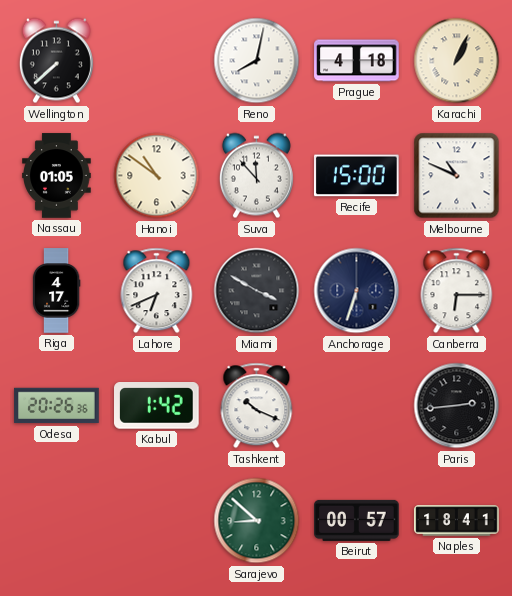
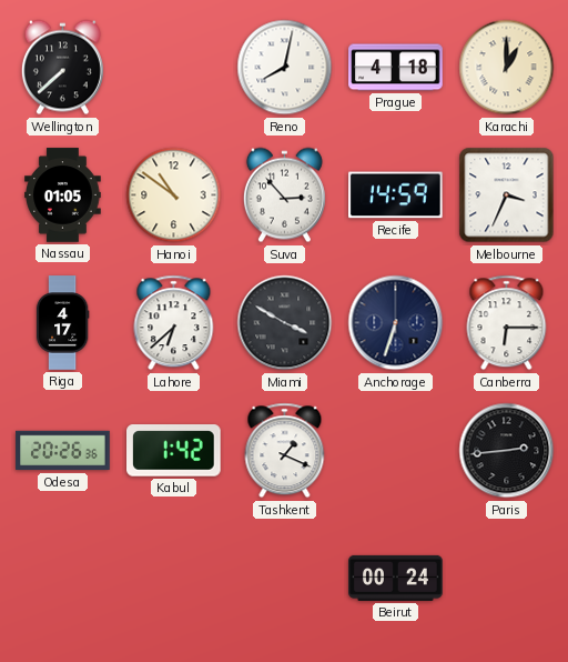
Karachi: 1:04 -> 1:00
Suva: 11:53 -> 2:53
Recife: 15:00 -> 14:59
Melbourne: 10:49 -> 3:34
Lahore: 6:41 -> 6:38
Tashkent: 10:19 -> 1:19
Sarajevo: 8:52 -> none
Beirut: 00:57 -> 00:24
Naples: 18:41 -> none
